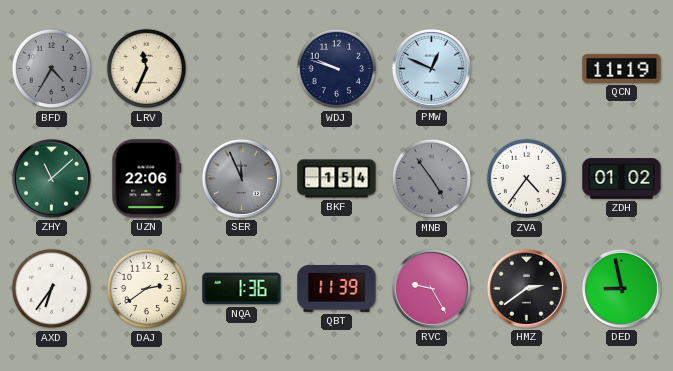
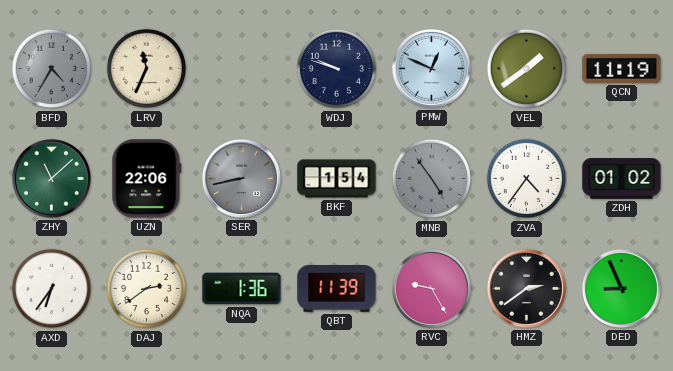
VEL: none -> 1:39
SER: 11:56 -> 8:43
DED: 8:58 -> 8:56
